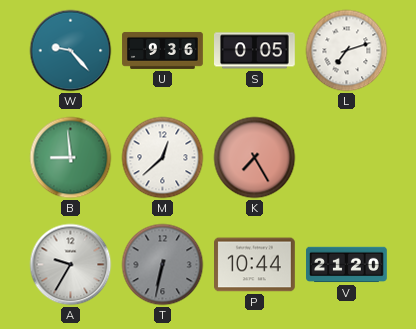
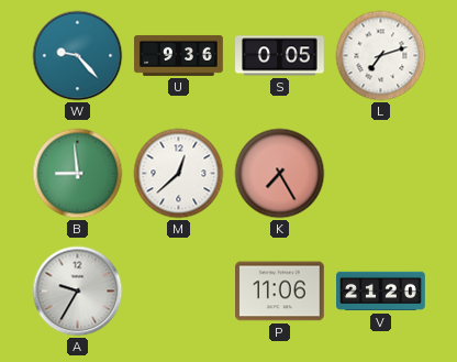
T: 6:32 -> none
P: 10:44 -> 11:06
